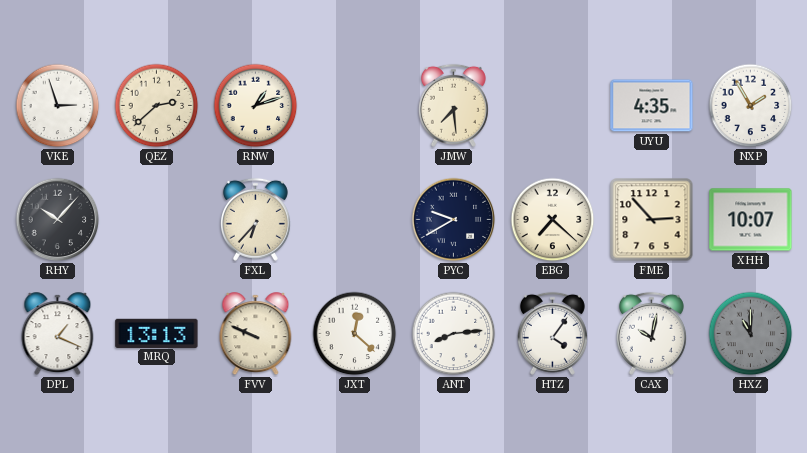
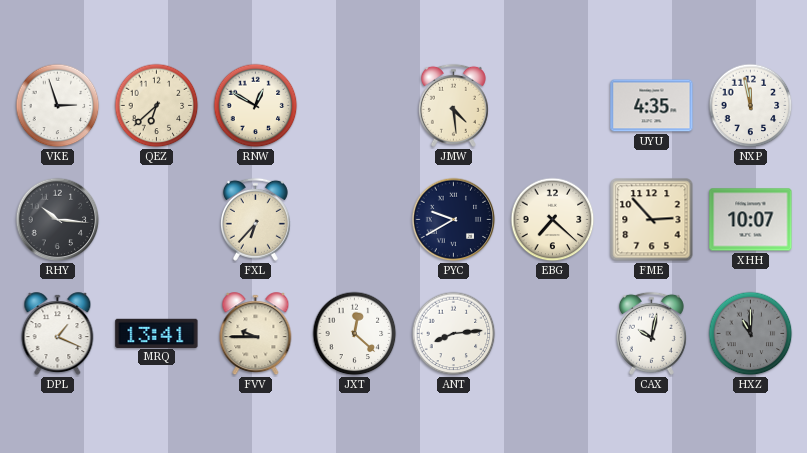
QEZ: 2:38 -> 6:38
RNW: 1:12 -> 12:50
JMW: 7:29 -> 4:29
NXP: 1:55 -> 11:58
RHY: 10:07 -> 10:16
MRQ: 13:13 -> 13:41
FVV: 9:49 -> 9:45
HTZ: 4:06 -> none
